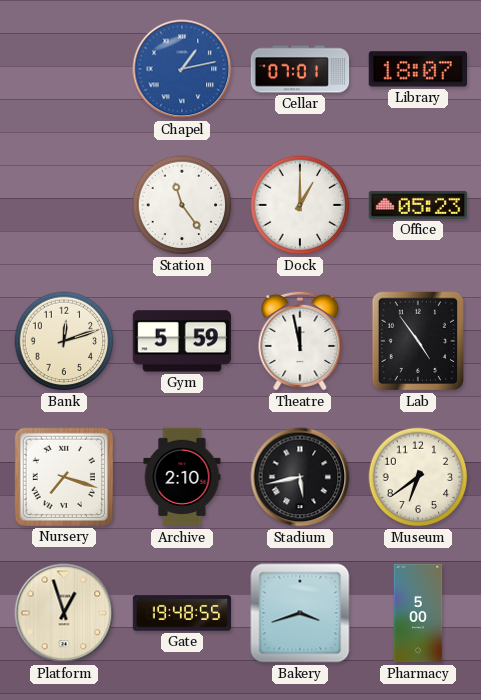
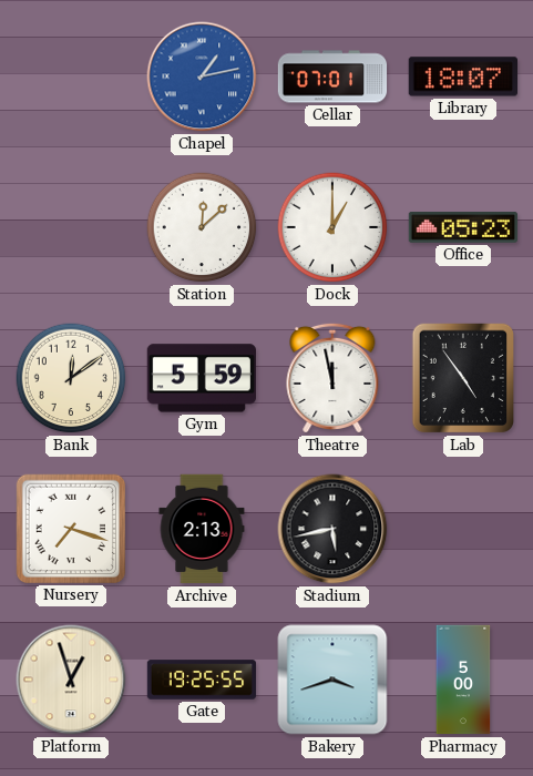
Station: 11:24 -> 12:08
Bank: 12:12 -> 12:09
Archive: 2:10 -> 2:13
Museum: 6:39 -> none
Gate: 19:48 -> 19:25
